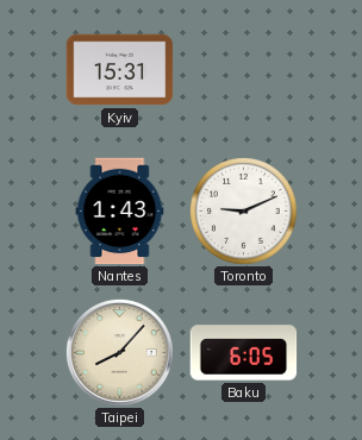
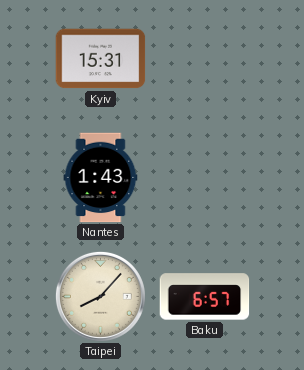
Toronto: 9:11 -> none
Baku: 6:05 -> 6:57
